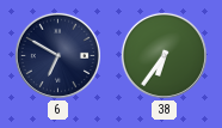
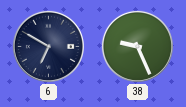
38: 6:36 -> 9:26
